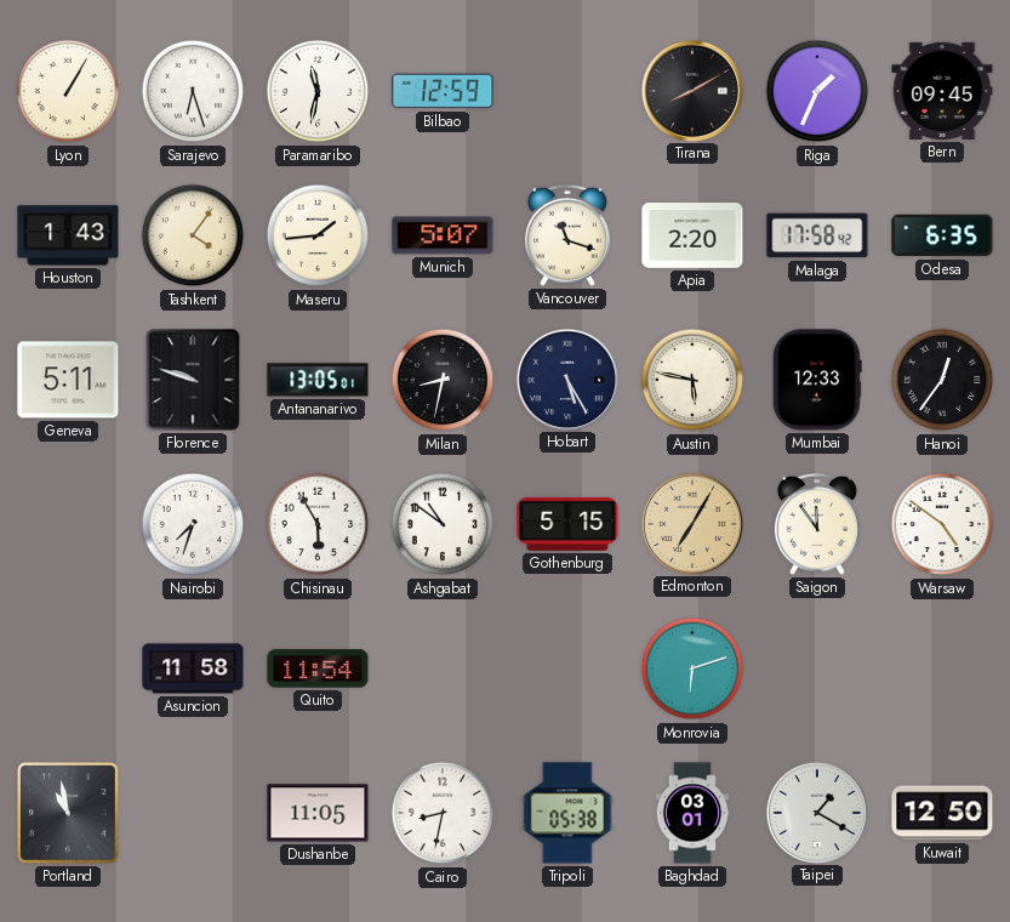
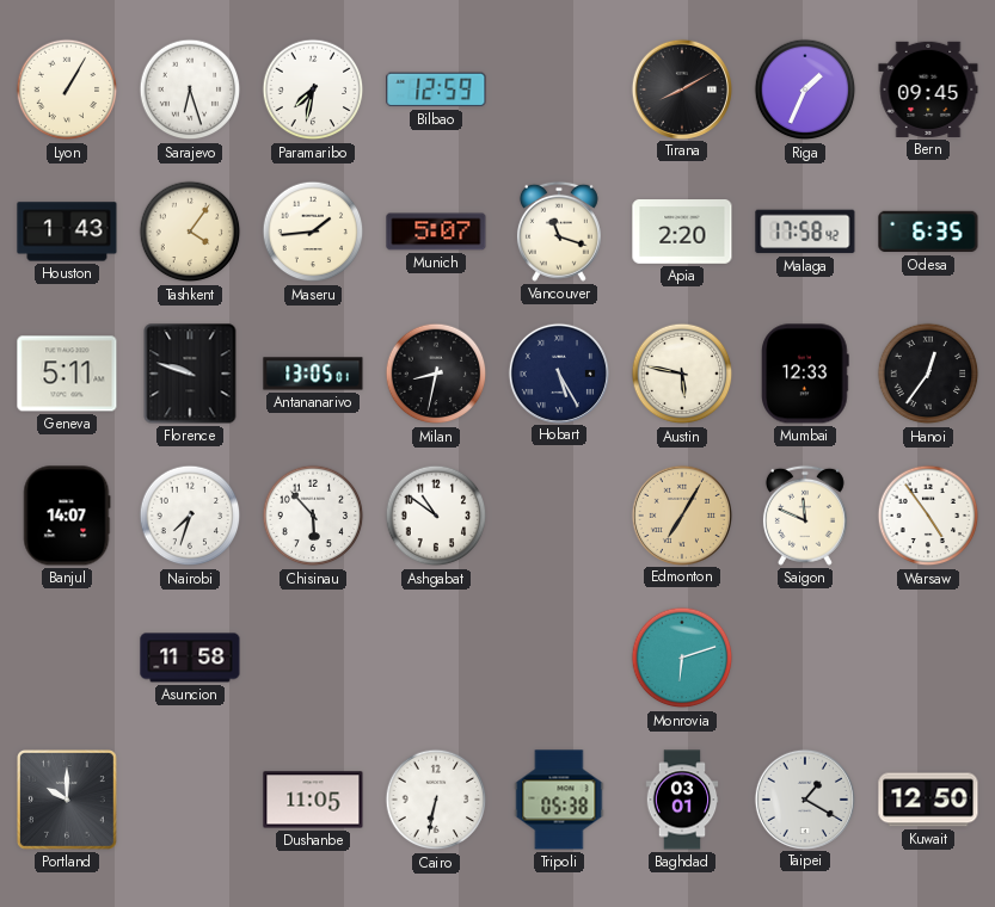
Paramaribo: 11:32 -> 7:32
Banjul: none -> 14:07
Chisinau: 5:55 -> 5:53
Gothenburg: 5:15 -> none
Saigon: 11:54 -> 11:49
Warsaw: 4:51 -> 4:54
Quito: 11:54 -> none
Portland: 10:58 -> 10:00
Cairo: 8:32 -> 6:32
